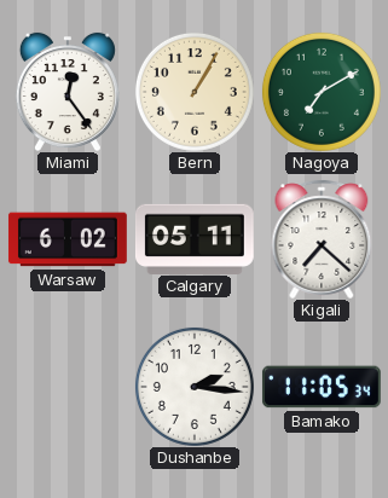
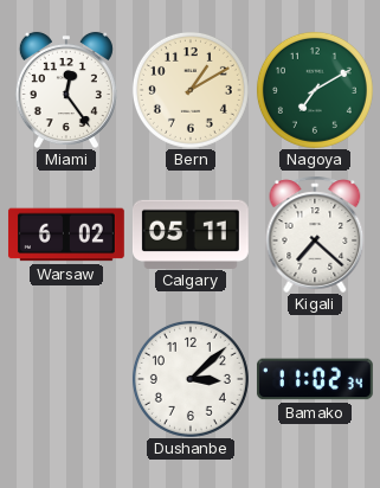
Bern: 1:05 -> 1:10
Dushanbe: 2:16 -> 3:08
Bamako: 11:05 -> 11:02
